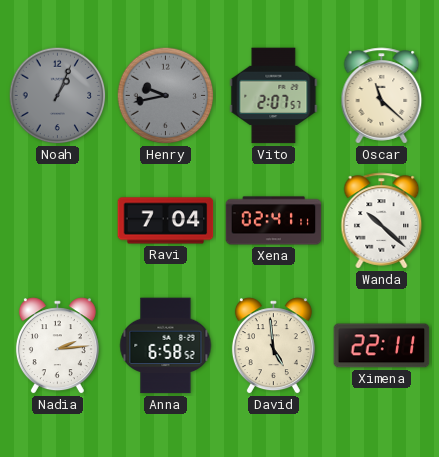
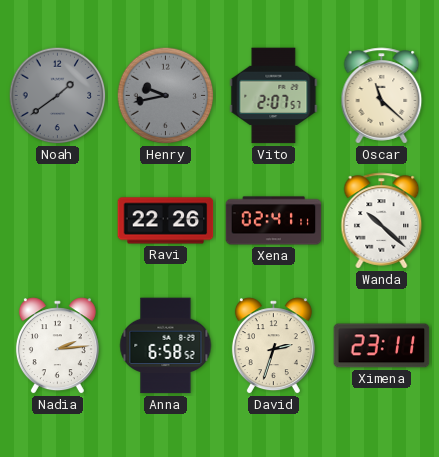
Noah: 1:04 -> 1:39
Ravi: 7:04 -> 22:26
David: 4:59 -> 2:33
Ximena: 22:11 -> 23:11
